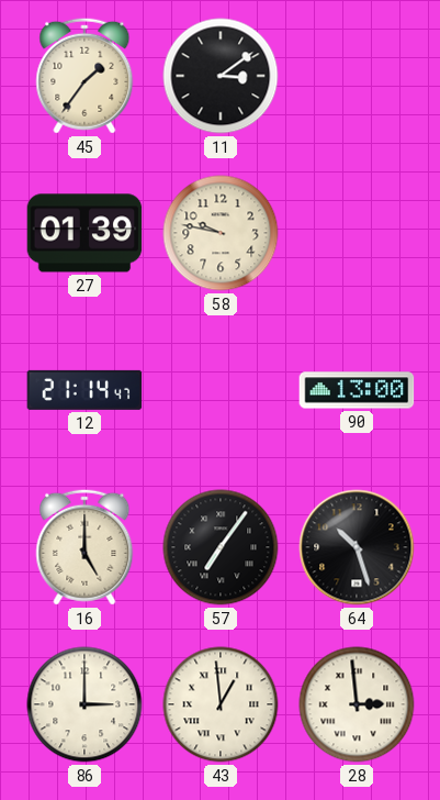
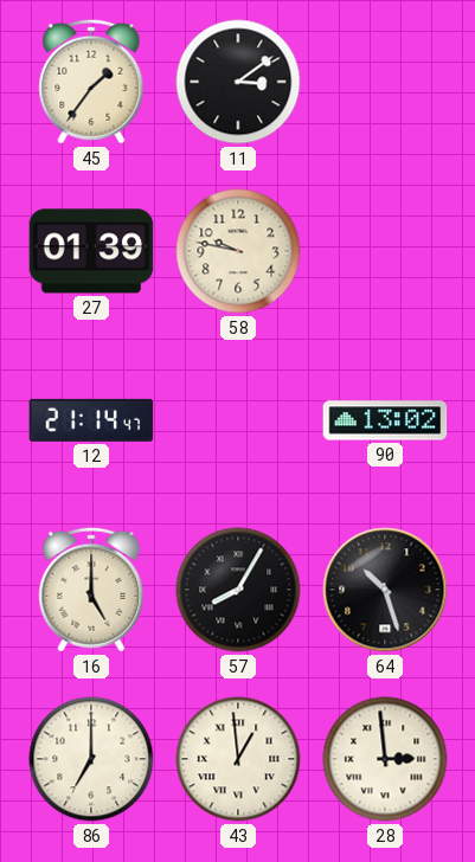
90: 13:00 -> 13:02
57: 7:06 -> 8:05
86: 3:00 -> 7:00
